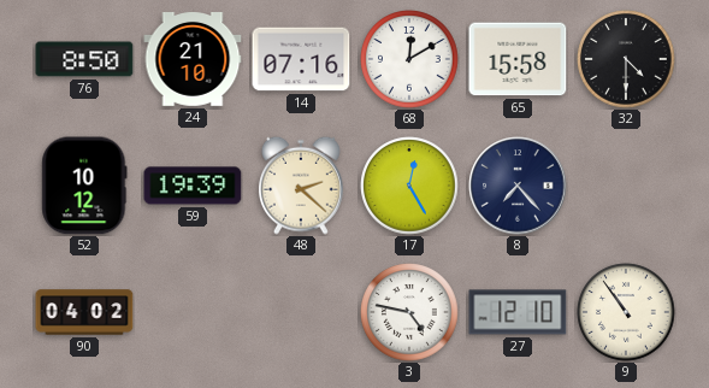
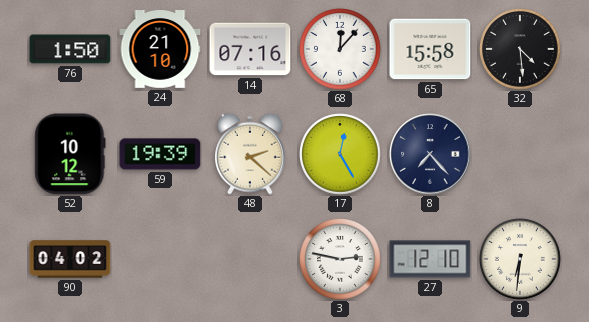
76: 8:50 -> 1:50
68: 12:10 -> 12:07
32: 4:30 -> 4:29
3: 4:47 -> 2:47
9: 10:54 -> 6:31
